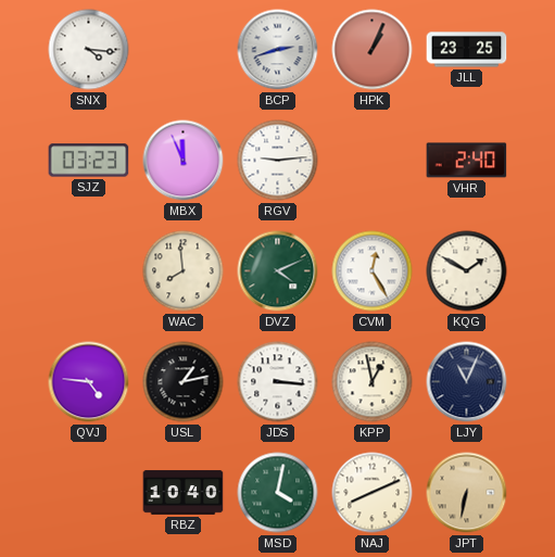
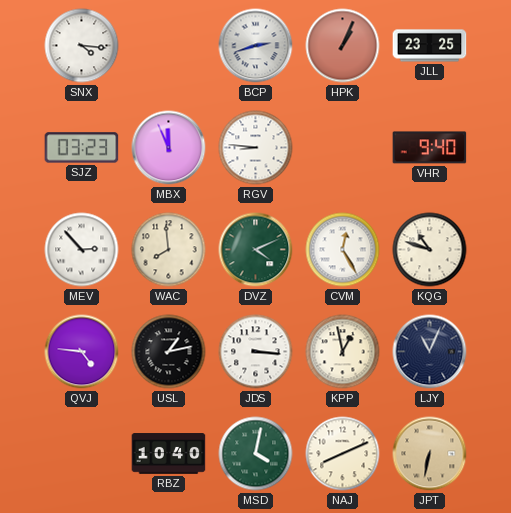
RGV: 9:14 -> 8:46
VHR: 2:40 -> 9:40
MEV: none -> 2:53
KQG: 1:50 -> 10:48
